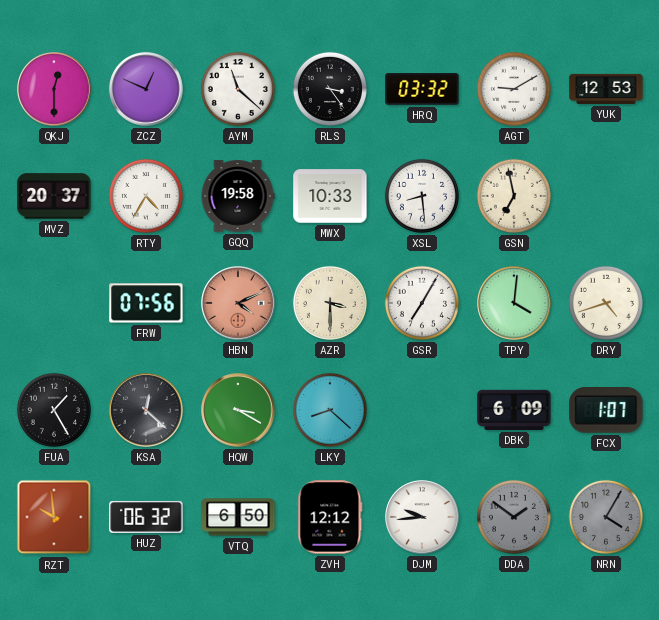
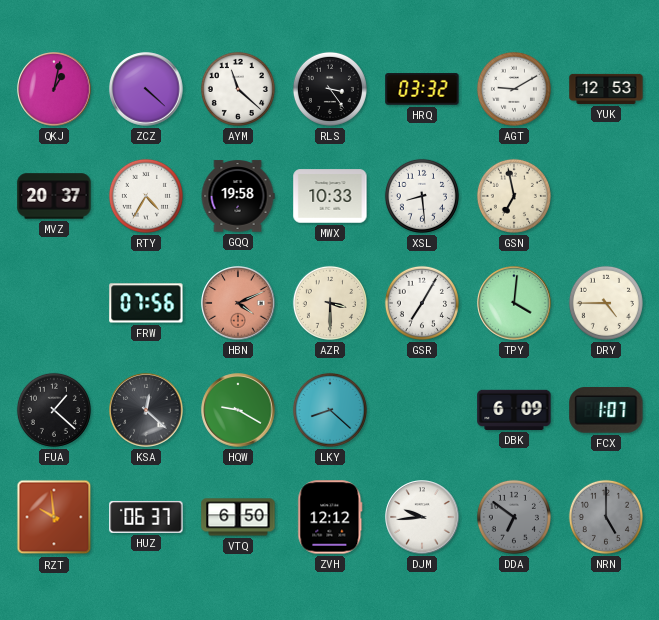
QKJ: 12:30 -> 1:02
ZCZ: 12:49 -> 4:22
DRY: 4:42 -> 4:45
FUA: 1:25 -> 1:22
HQW: 3:20 -> 9:20
HUZ: 06:32 -> 06:37
DDA: 1:51 -> 6:51
NRN: 4:05 -> 5:00
